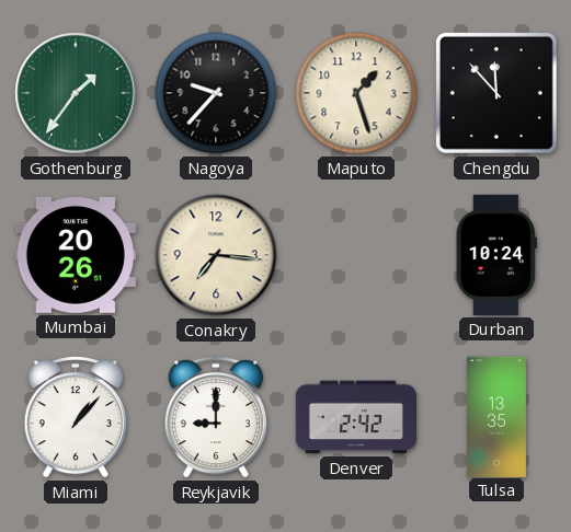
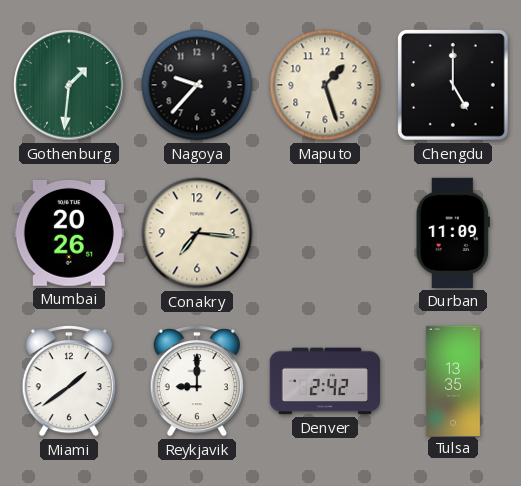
Gothenburg: 1:36 -> 1:31
Chengdu: 11:53 -> 5:00
Durban: 10:24 -> 11:09
Miami: 1:07 -> 1:39
